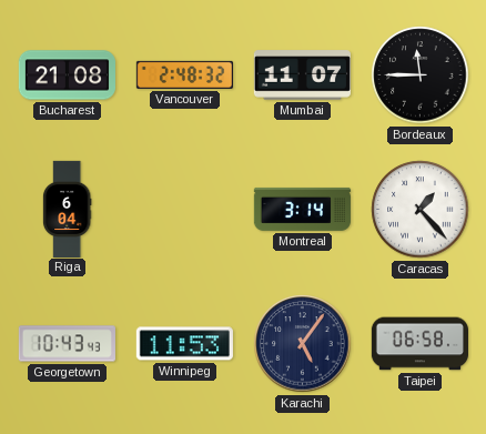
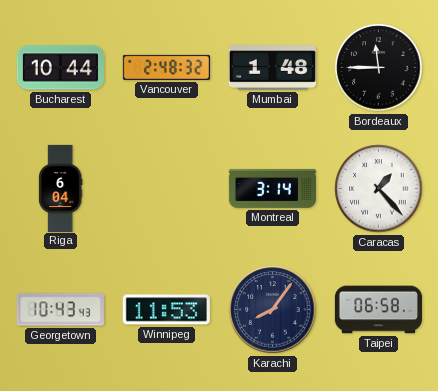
Bucharest: 21:08 -> 10:44
Mumbai: 11:07 -> 1:48
Karachi: 5:06 -> 8:06
